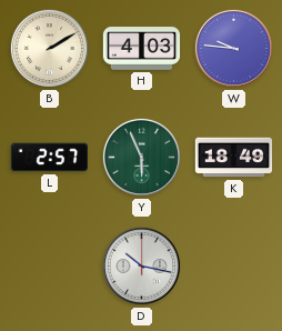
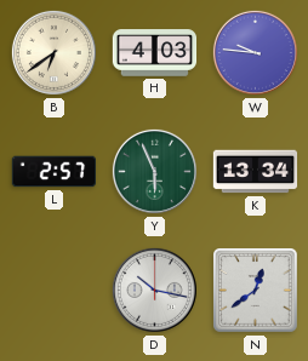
B: 2:10 -> 6:39
K: 18:49 -> 13:34
N: none -> 12:39
